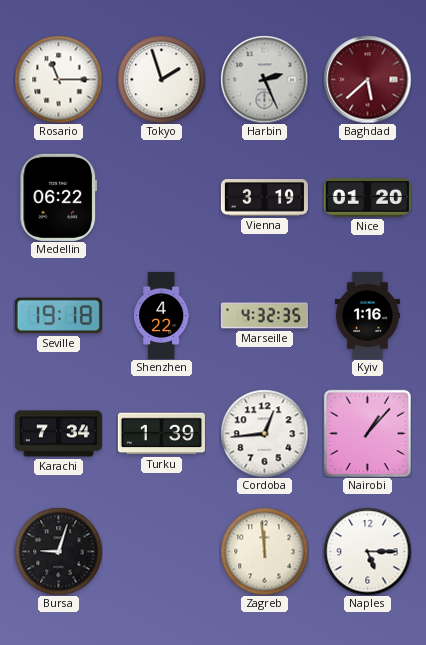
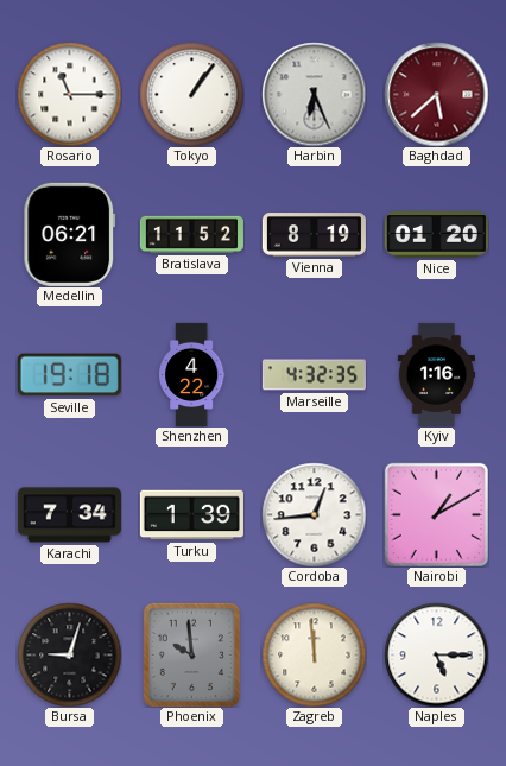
Tokyo: 1:57 -> 1:06
Harbin: 2:26 -> 6:26
Medellin: 06:22 -> 06:21
Bratislava: none -> 11:52
Vienna: 3:19 -> 8:19
Nairobi: 1:07 -> 1:10
Phoenix: none -> 9:59
